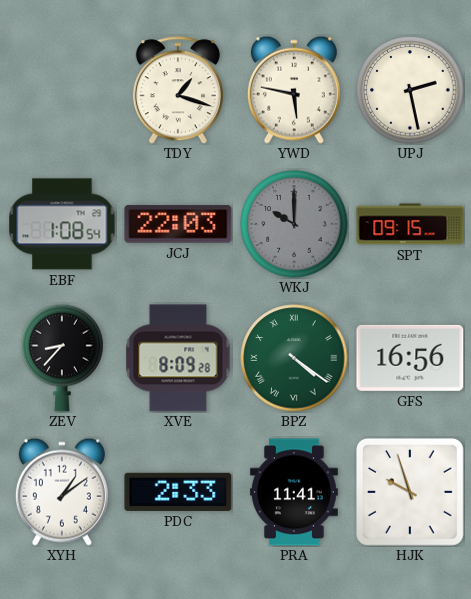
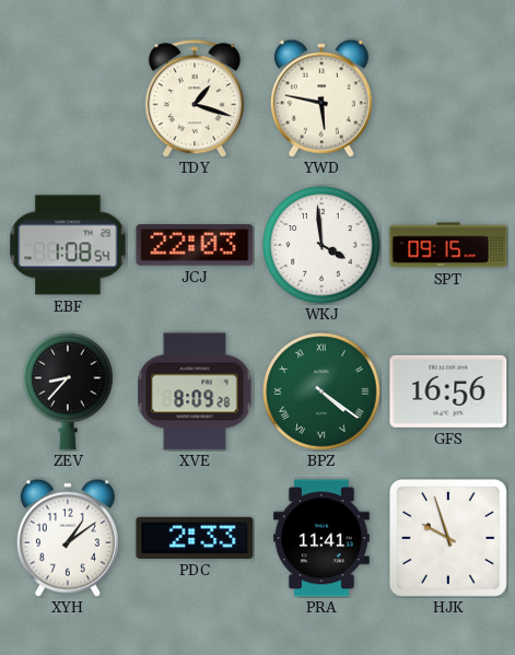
UPJ: 2:28 -> none
WKJ: 10:00 -> 3:59
WKJ dial: grey -> white
